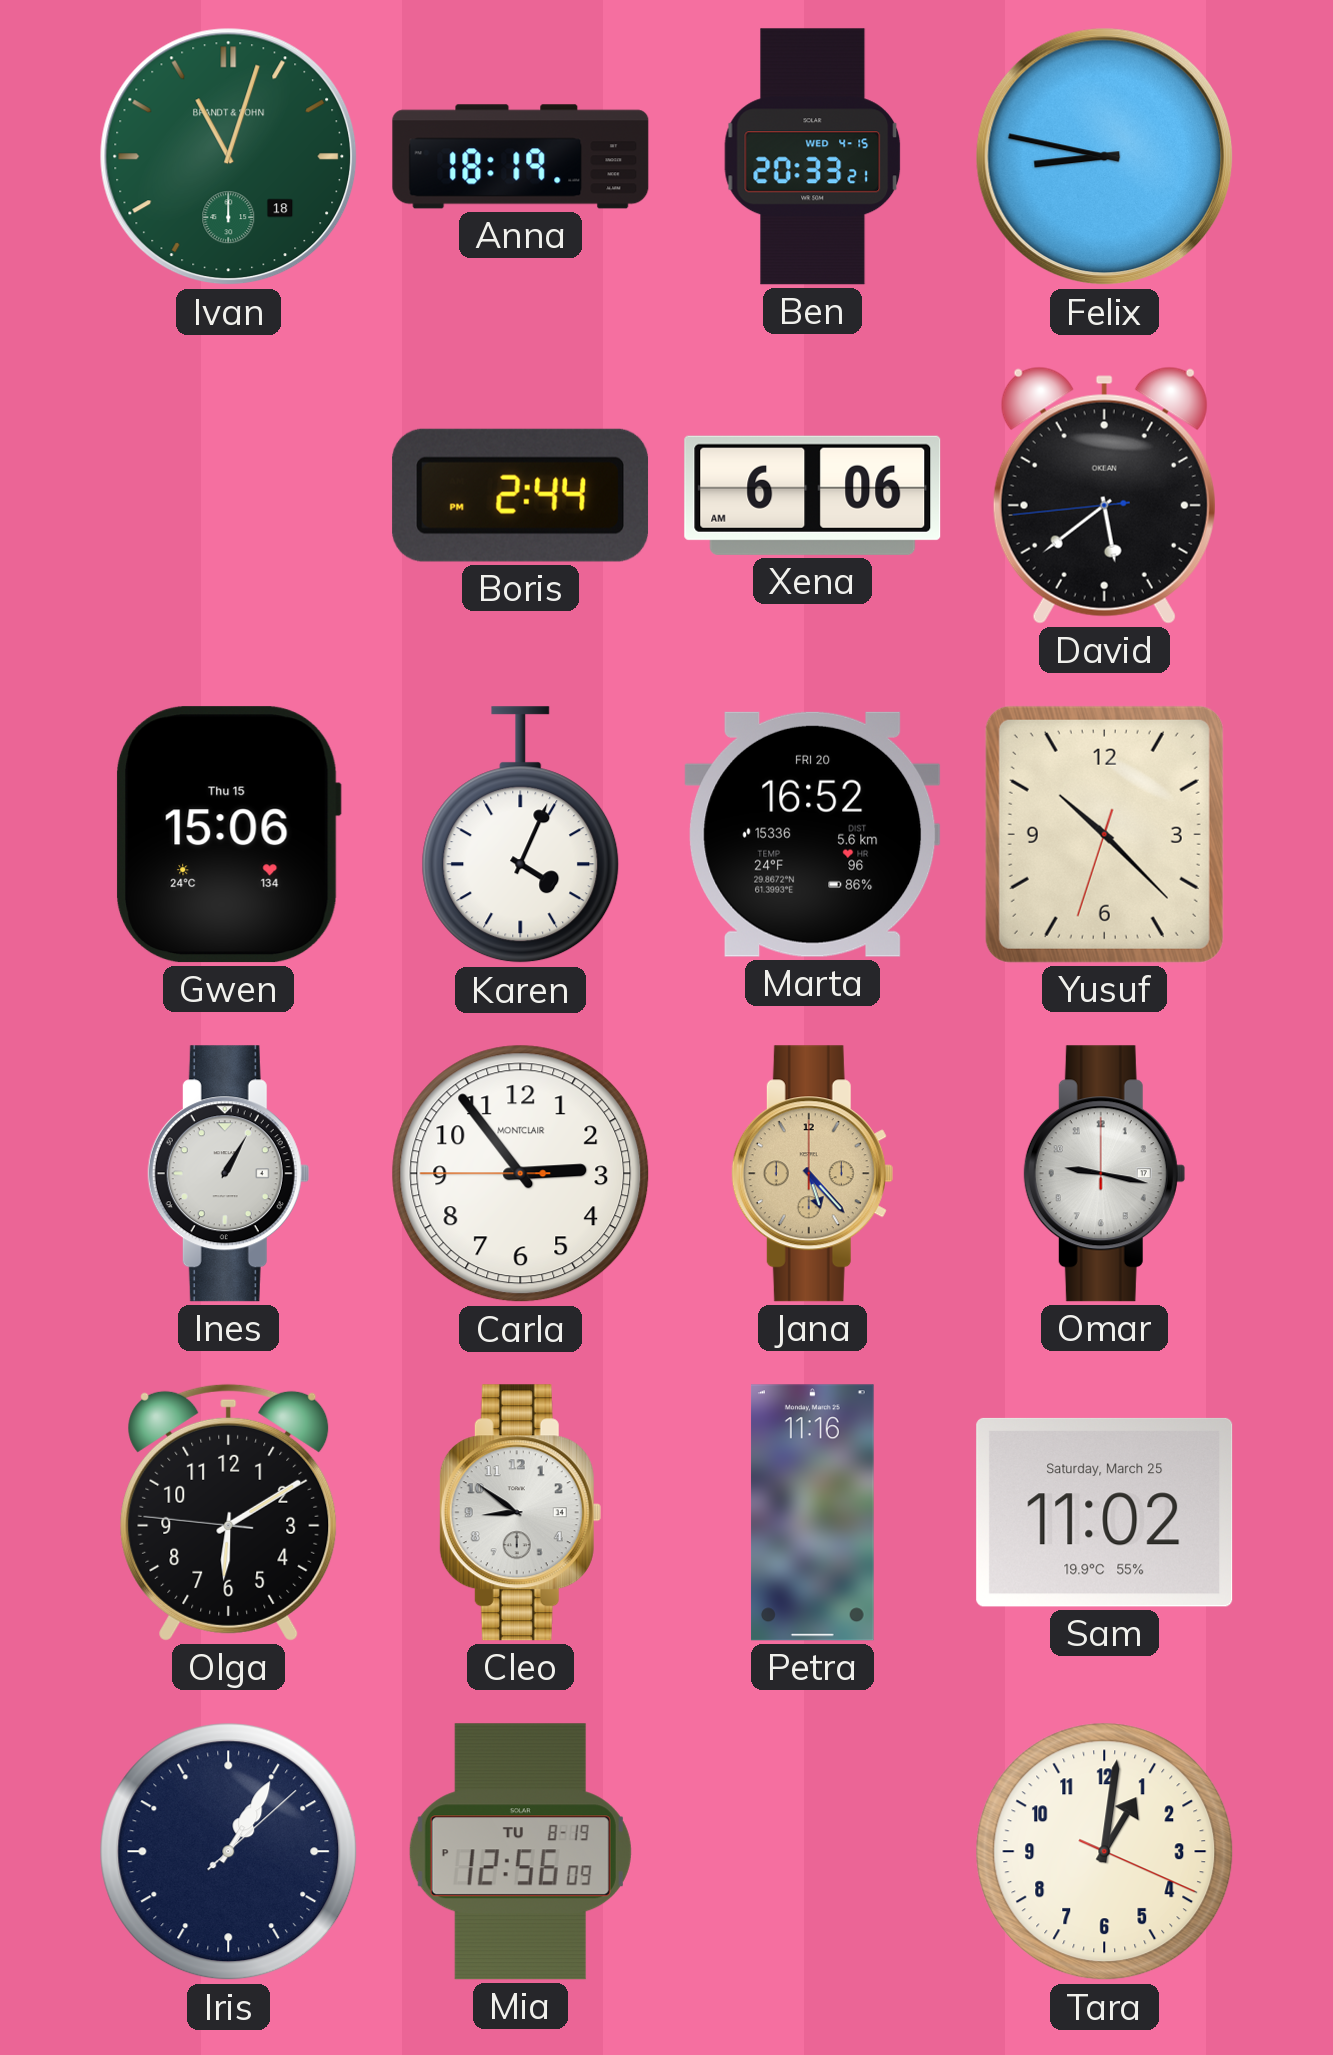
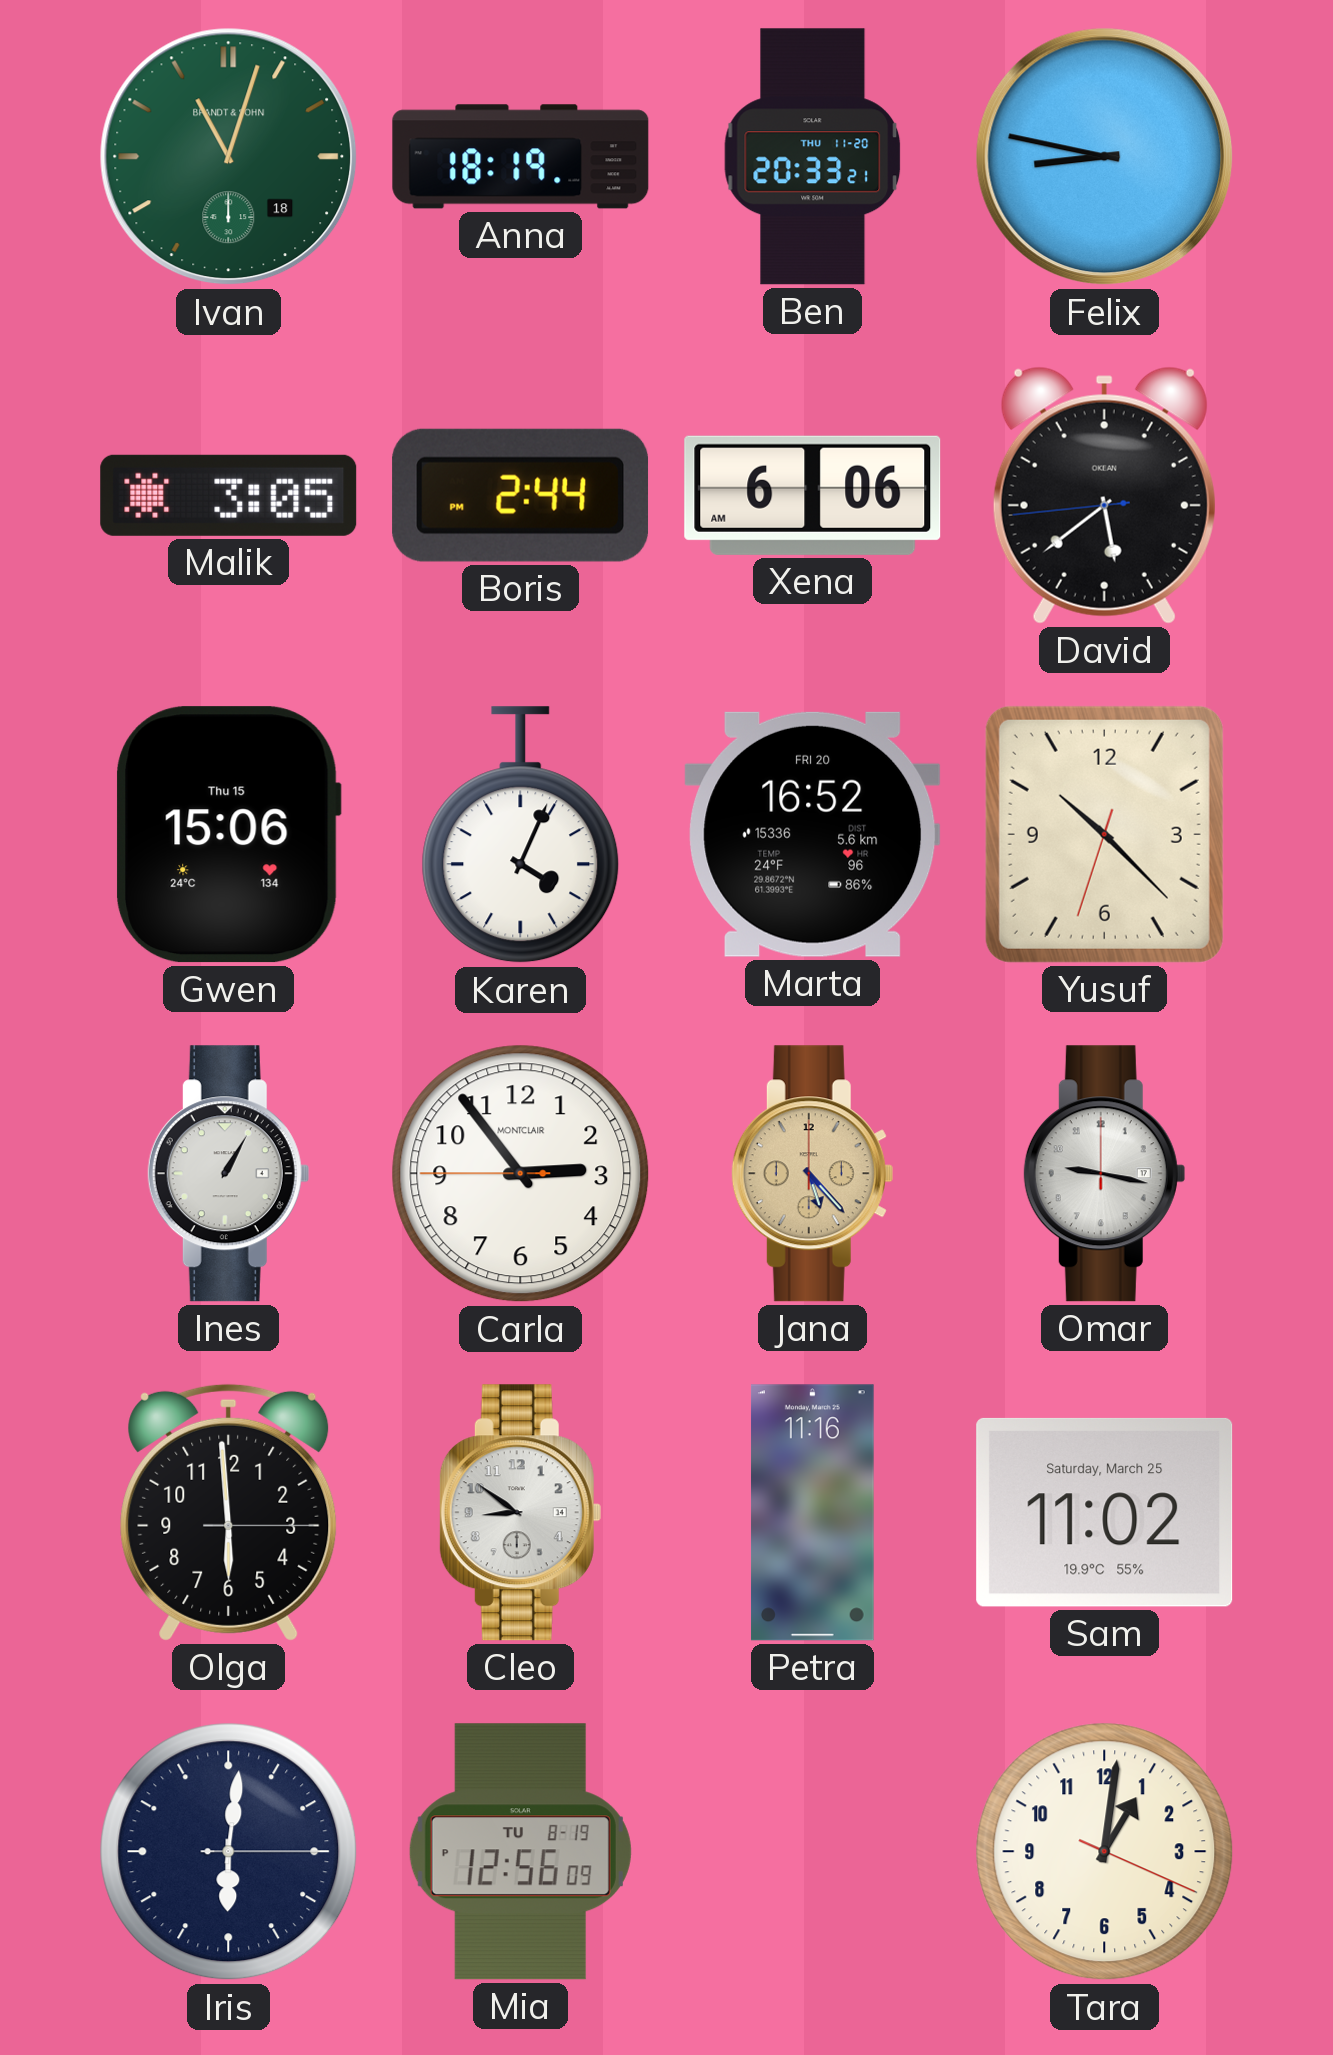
Ben date: WED 4-15 -> THU 11-20
Malik: none -> 3:05
Olga: 6:09 -> 5:59
Iris: 1:05 -> 6:01
